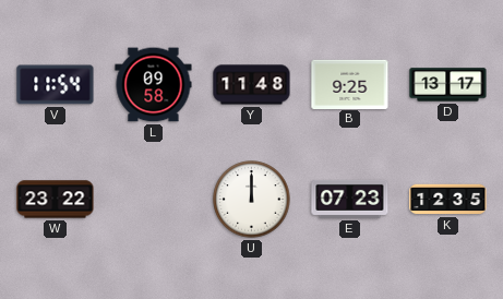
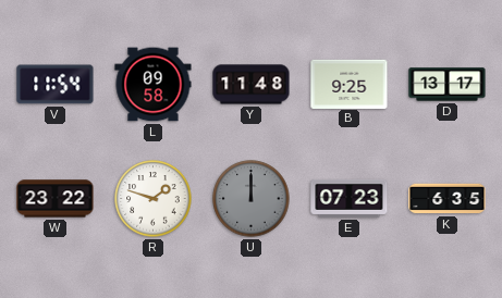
R: none -> 1:48
U dial: white -> grey
K: 12:35 -> 6:35
